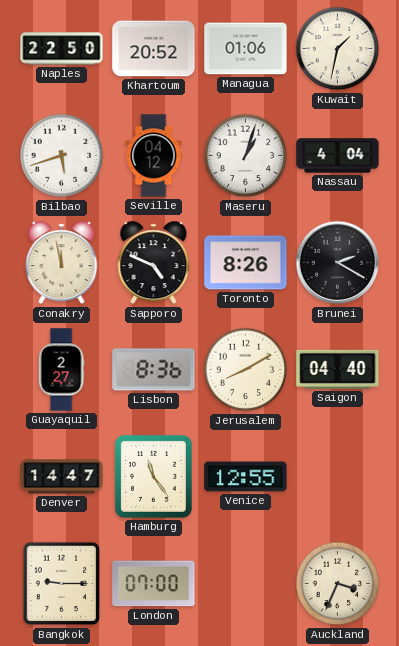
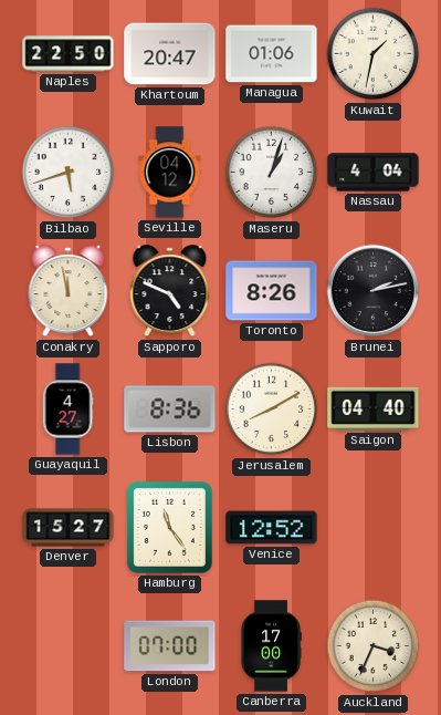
Khartoum: 20:52 -> 20:47
Brunei: 2:20 -> 2:13
Guayaquil: 2:27 -> 4:27
Denver: 14:47 -> 15:27
Venice: 12:55 -> 12:52
Bangkok: 9:15 -> none
Canberra: none -> 17:00
